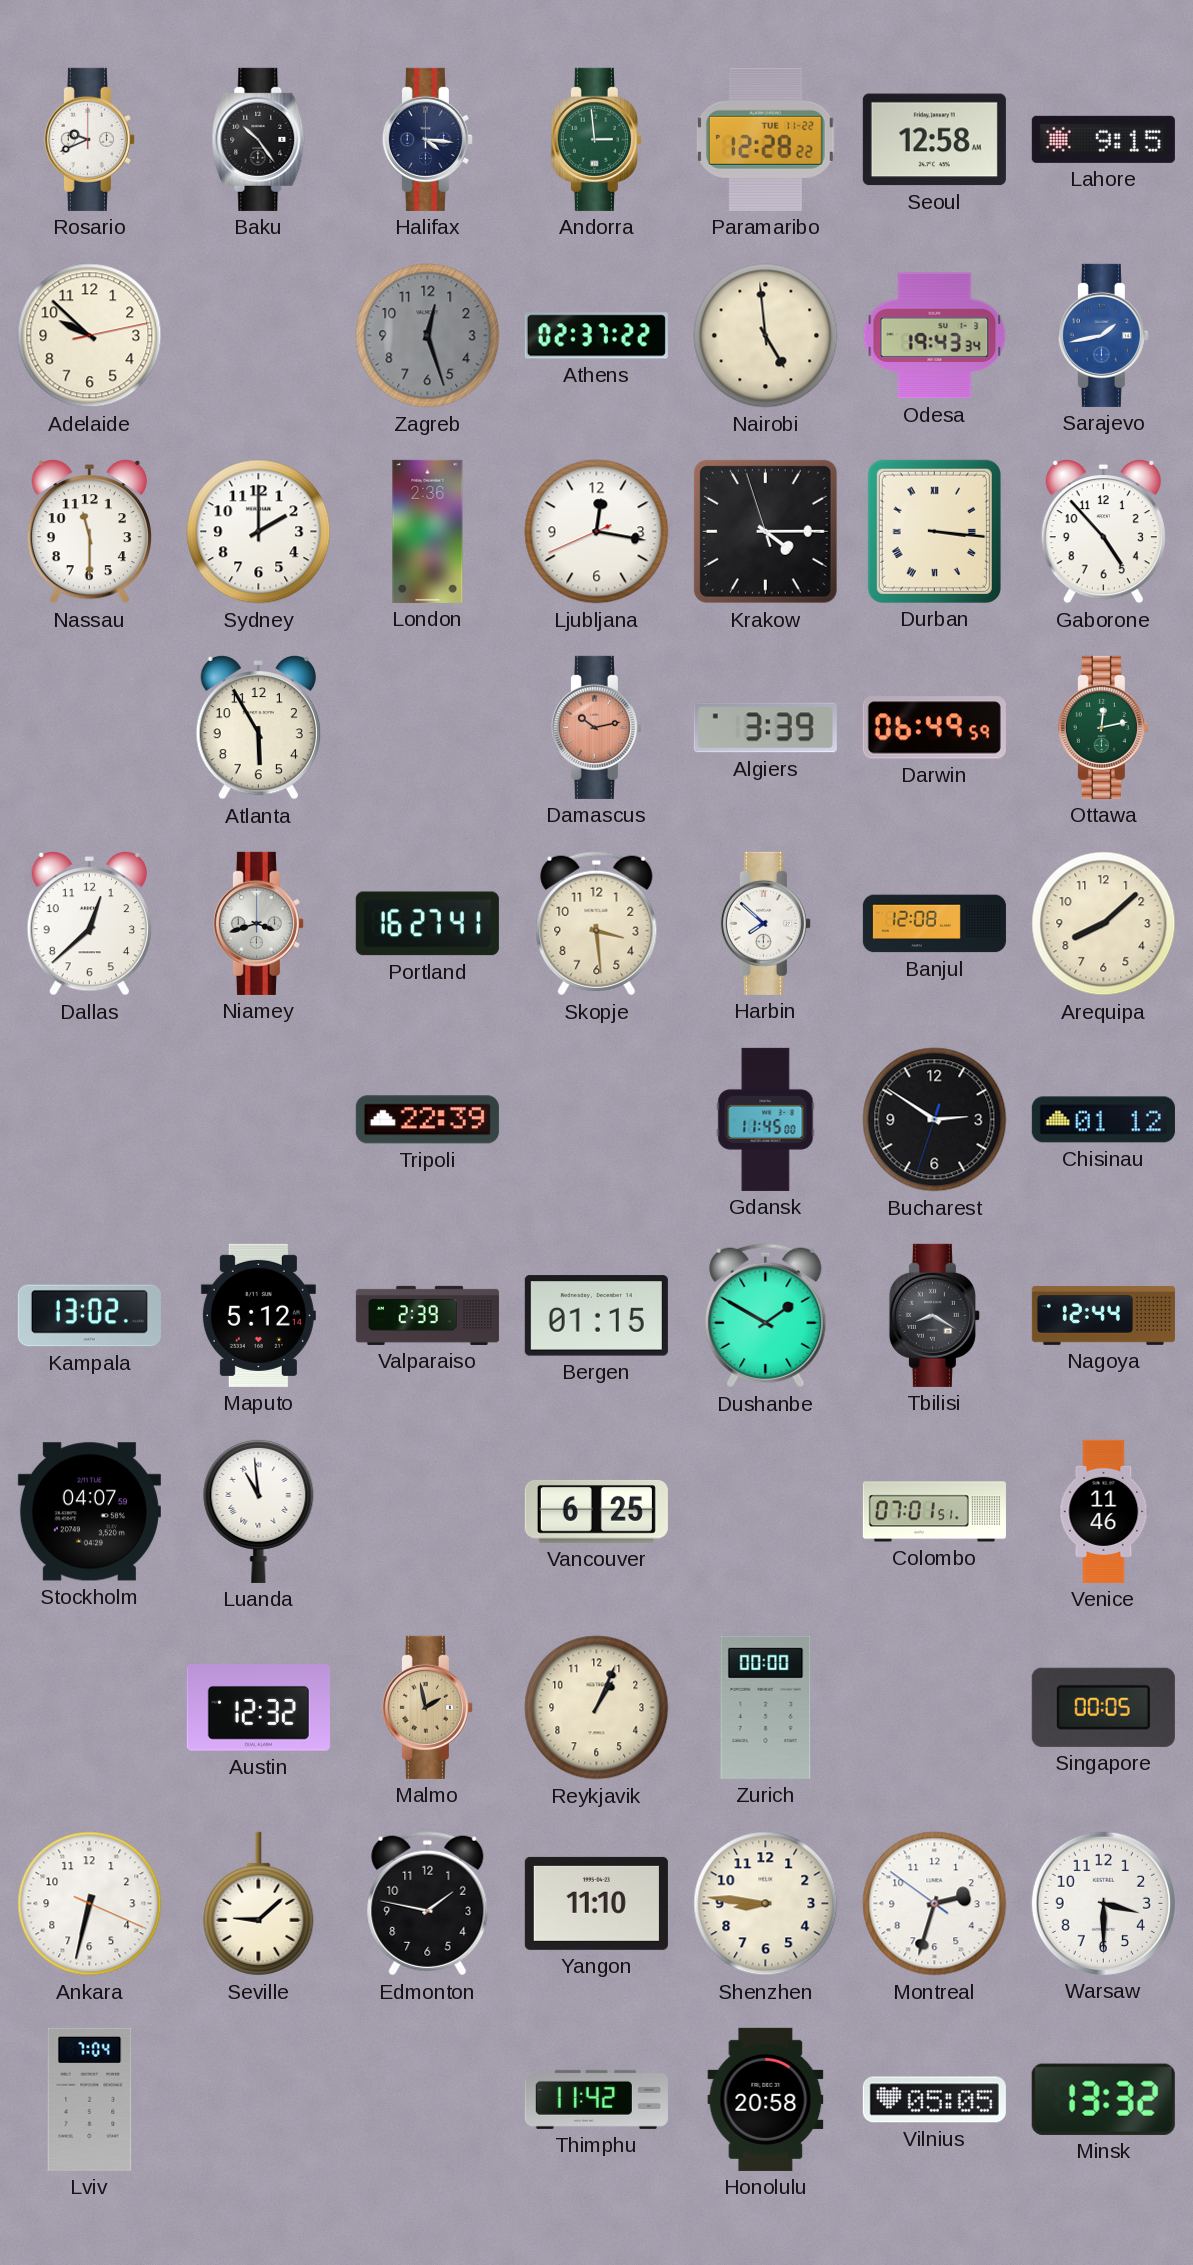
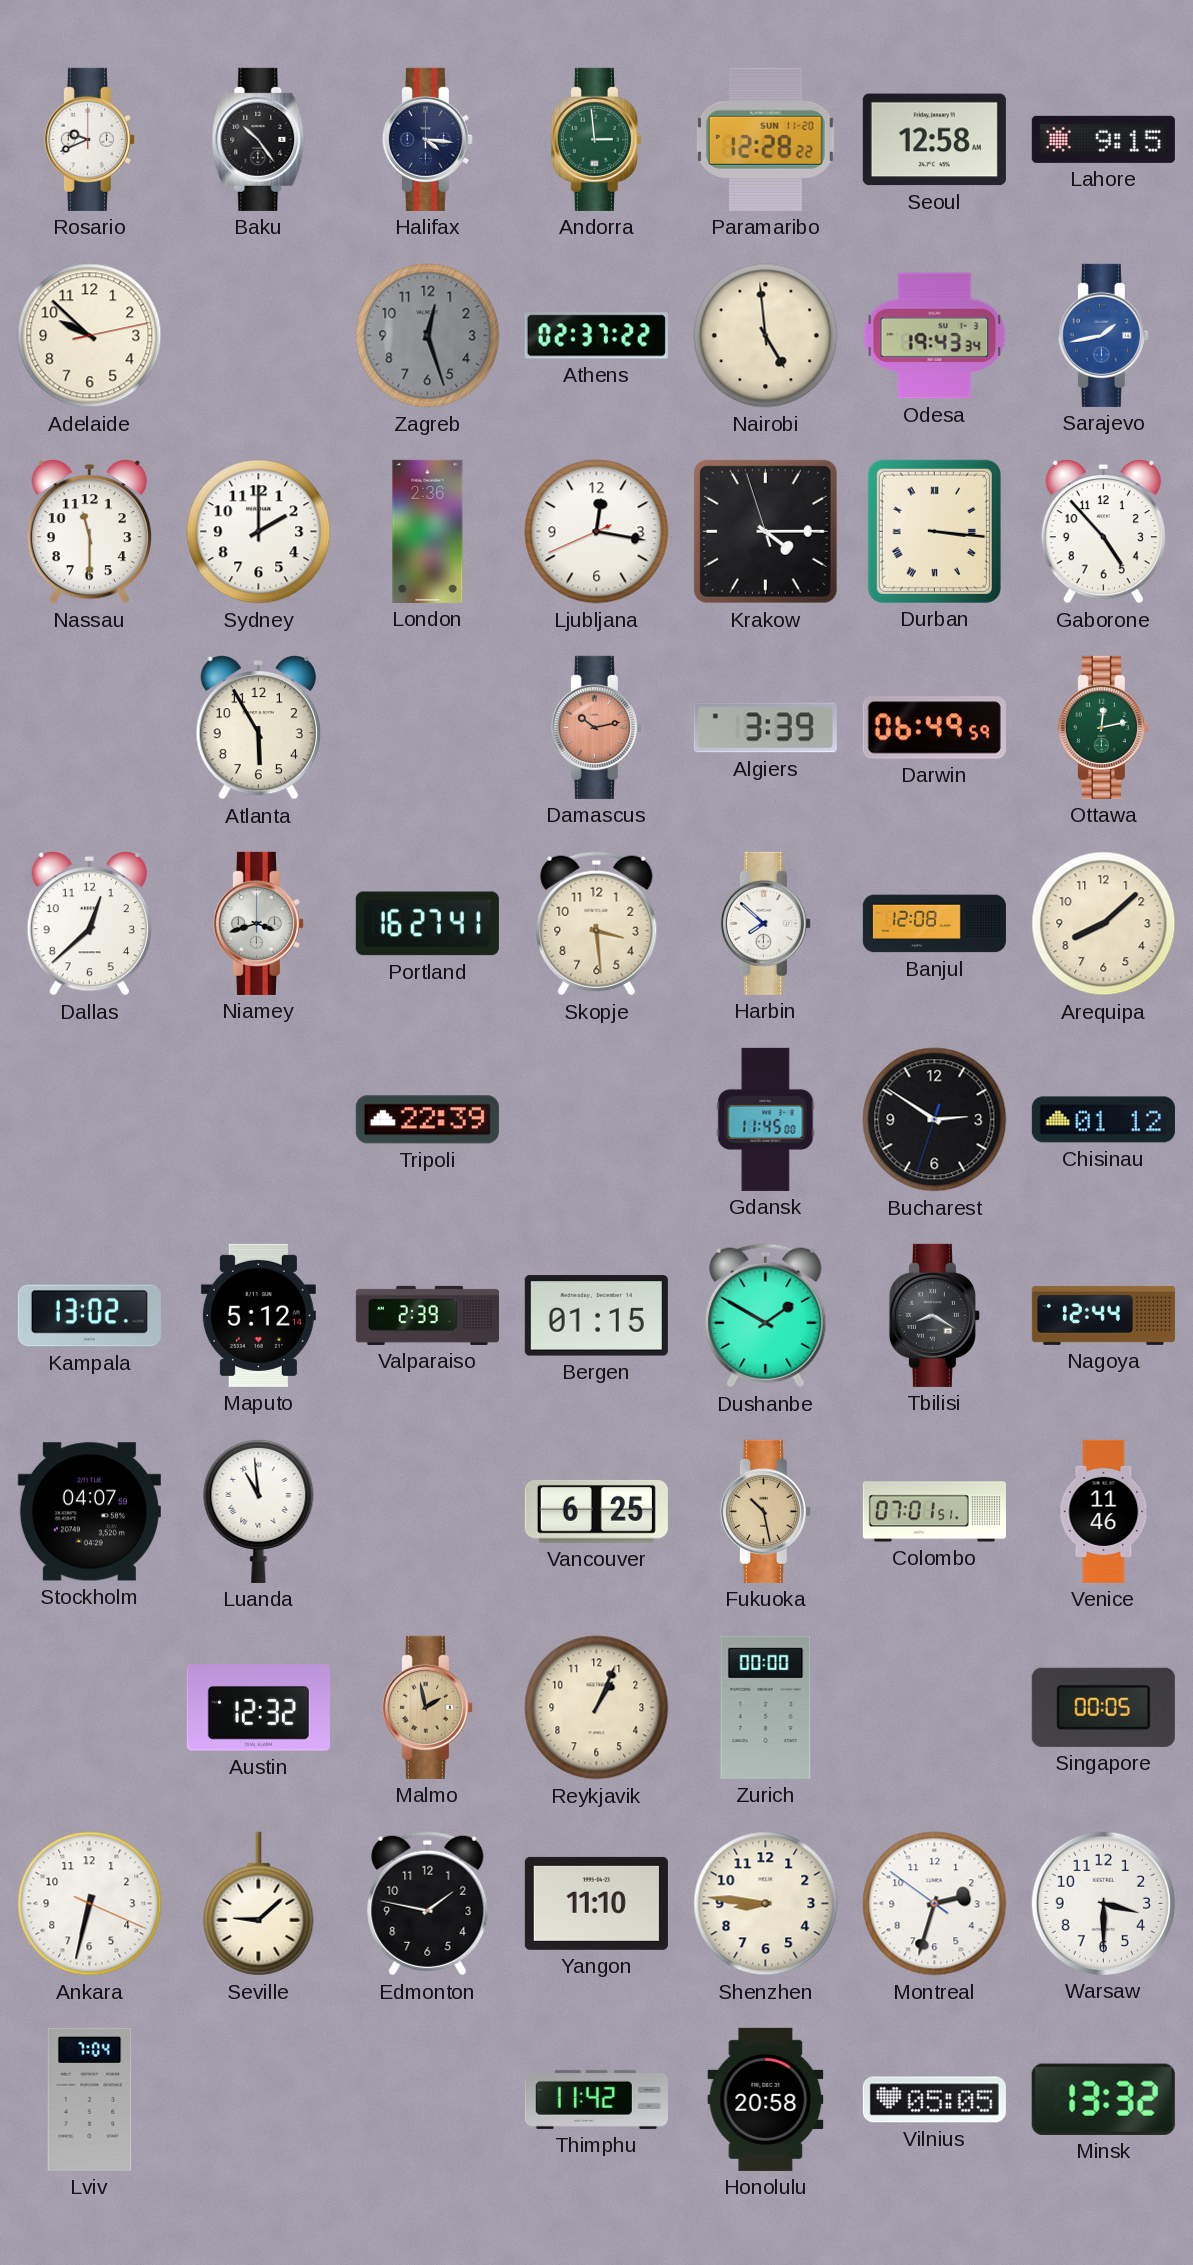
Paramaribo date: TUE 11-22 -> SUN 11-20
Fukuoka: none -> 10:28
